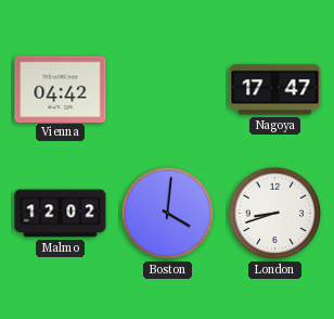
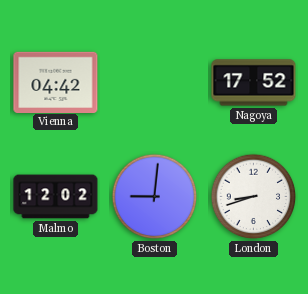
Nagoya: 17:47 -> 17:52
Boston: 4:01 -> 9:01
